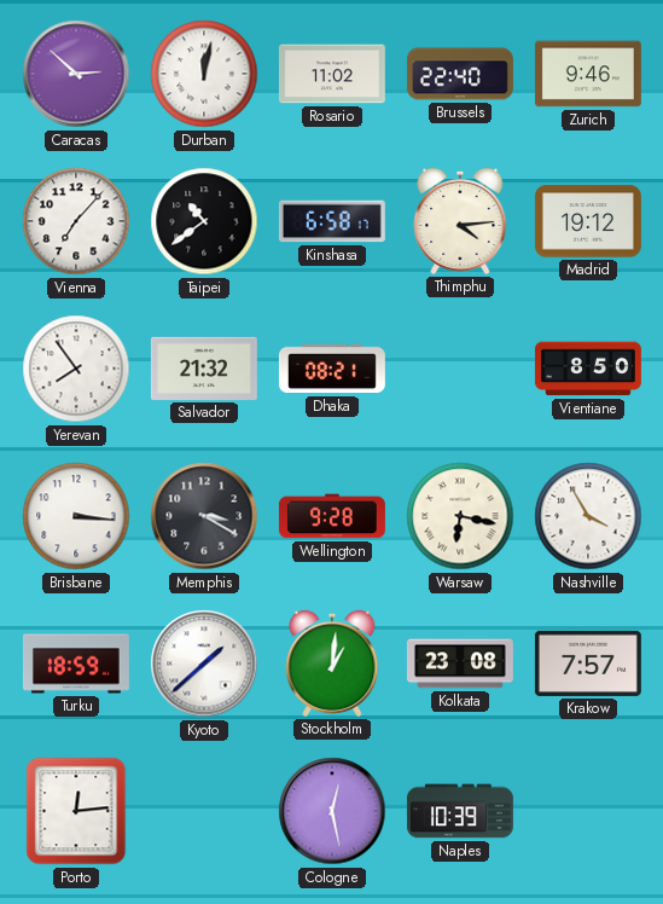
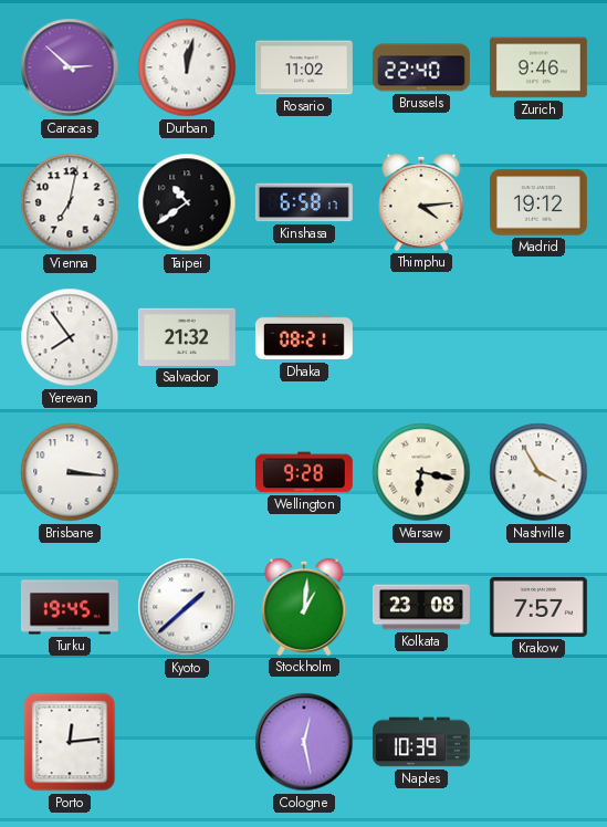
Vienna: 7:07 -> 7:02
Vientiane: 8:50 -> none
Memphis: 3:20 -> none
Turku: 18:59 -> 19:45
